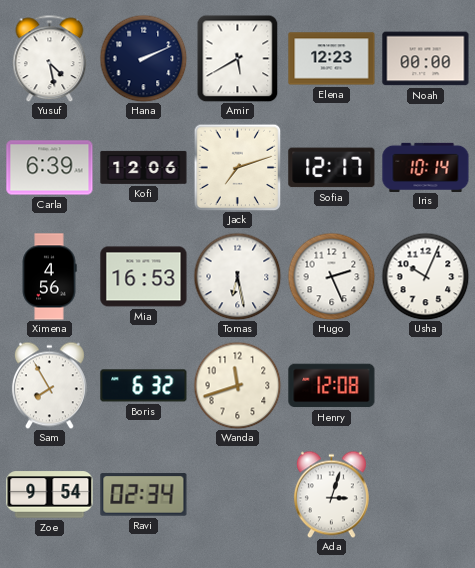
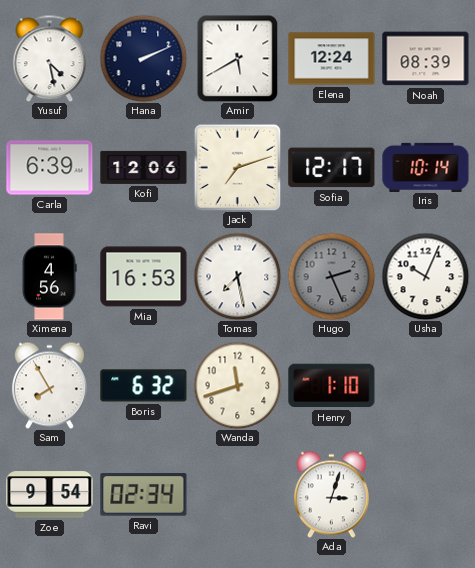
Elena: 12:23 -> 12:24
Noah: 00:00 -> 08:39
Tomas: 6:28 -> 7:28
Hugo dial: white -> grey
Henry: 12:08 -> 1:10
